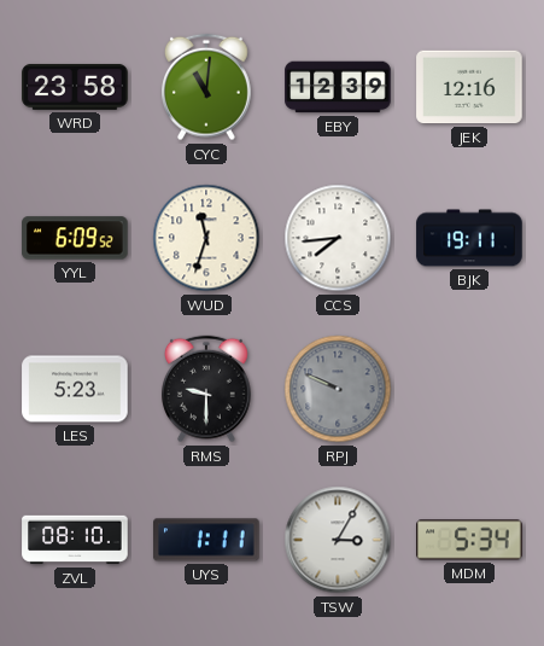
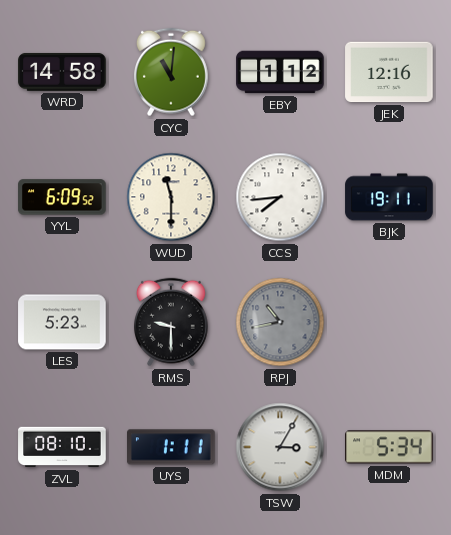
WRD: 23:58 -> 14:58
EBY: 12:39 -> 1:12
WUD: 11:33 -> 11:30
RPJ: 9:49 -> 10:43
